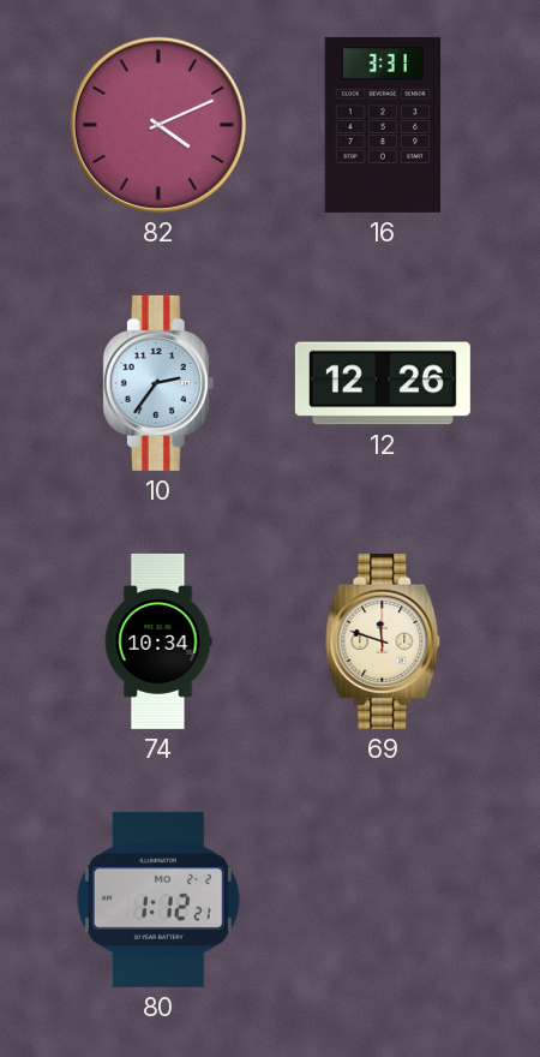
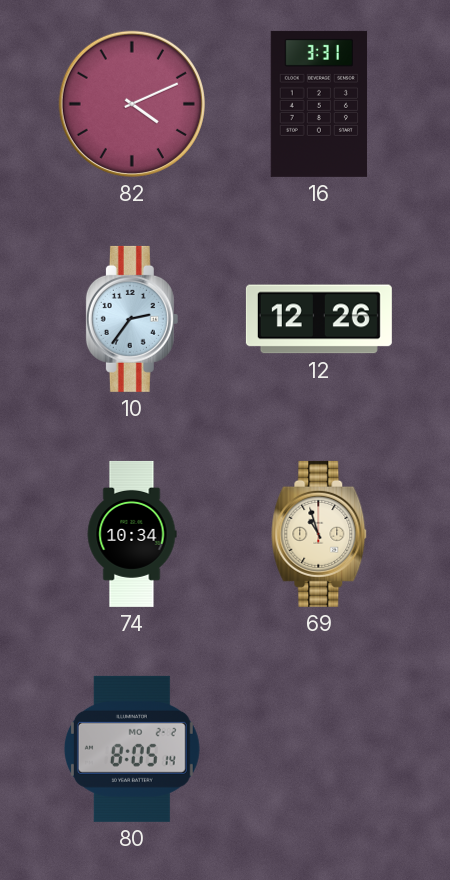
69: 11:48 -> 10:57
80: 1:12 -> 8:05
